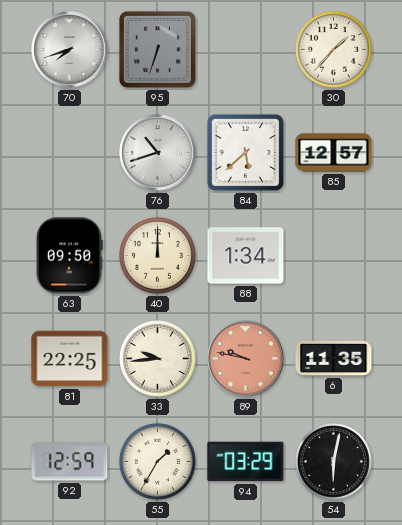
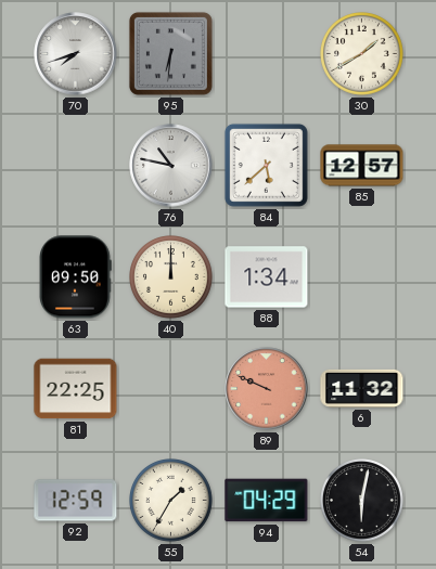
95: 6:33 -> 6:31
30: 1:37 -> 1:40
76: 10:42 -> 10:47
33: 9:44 -> none
89: 9:47 -> 9:49
6: 11:35 -> 11:32
94: 03:29 -> 04:29
